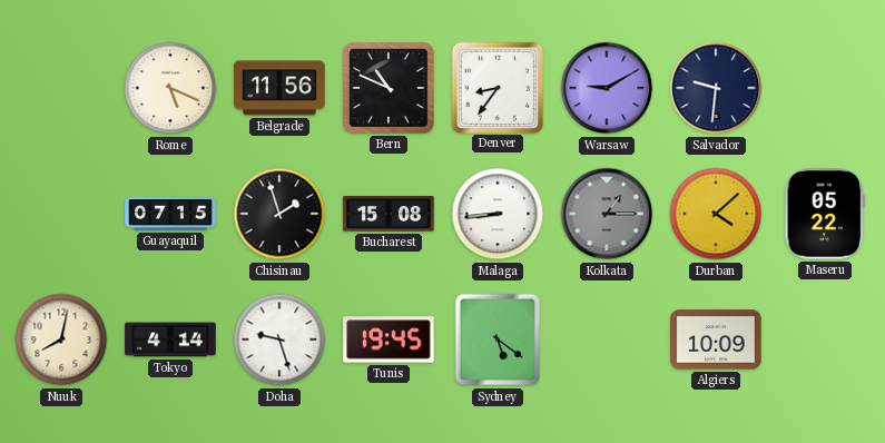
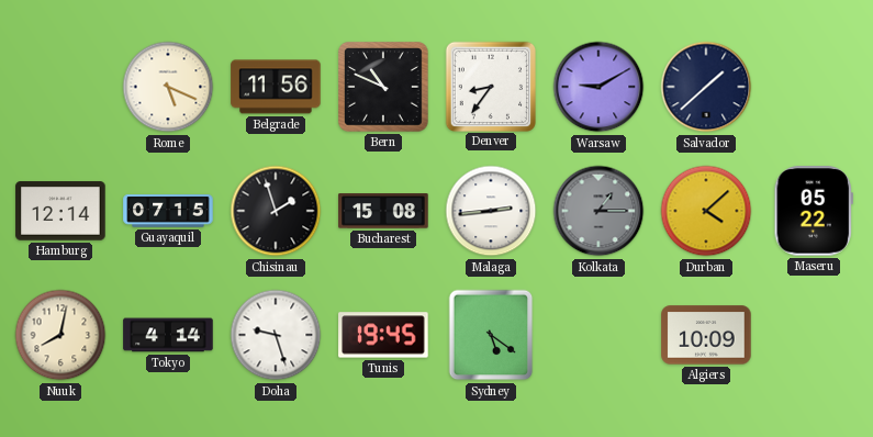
Salvador: 9:31 -> 1:38
Hamburg: none -> 12:14
Malaga: 8:44 -> 2:44
